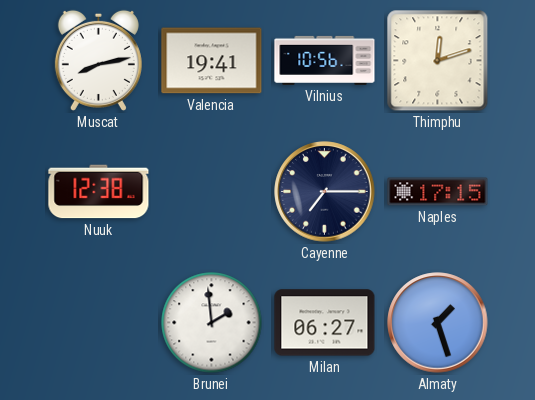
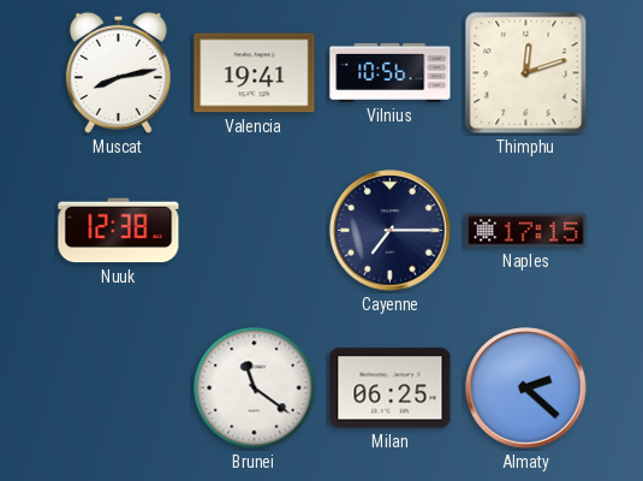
Brunei: 1:59 -> 11:21
Milan: 06:27 -> 06:25
Almaty: 1:27 -> 2:22
